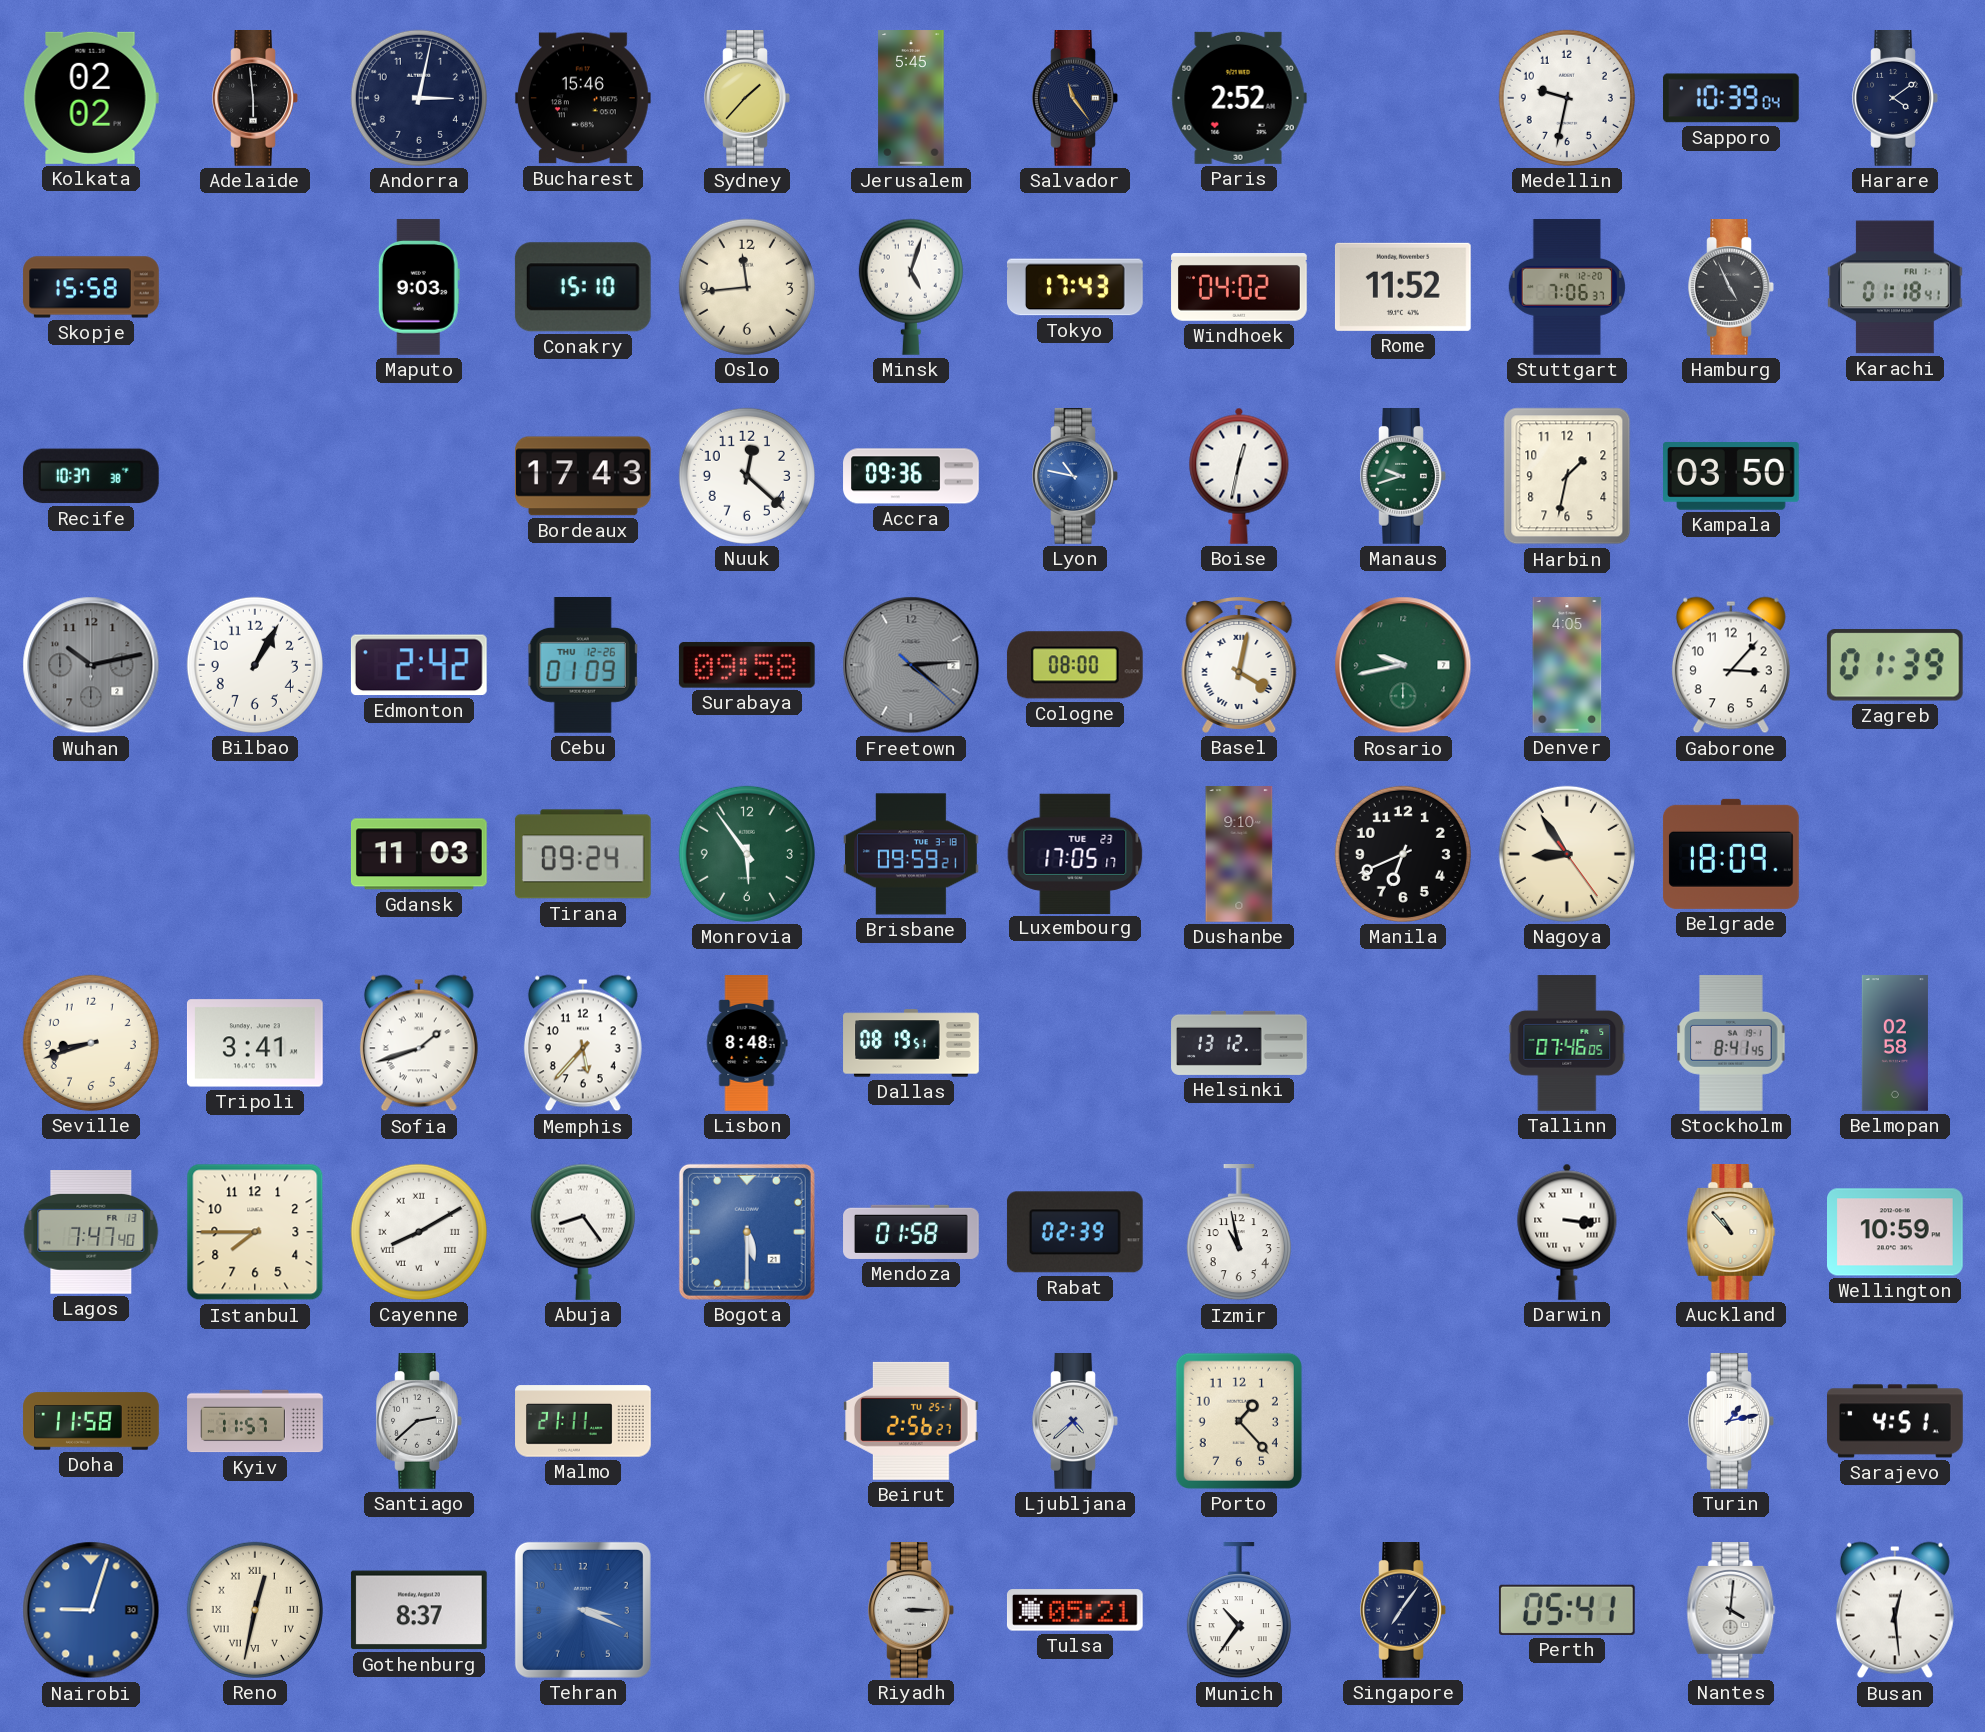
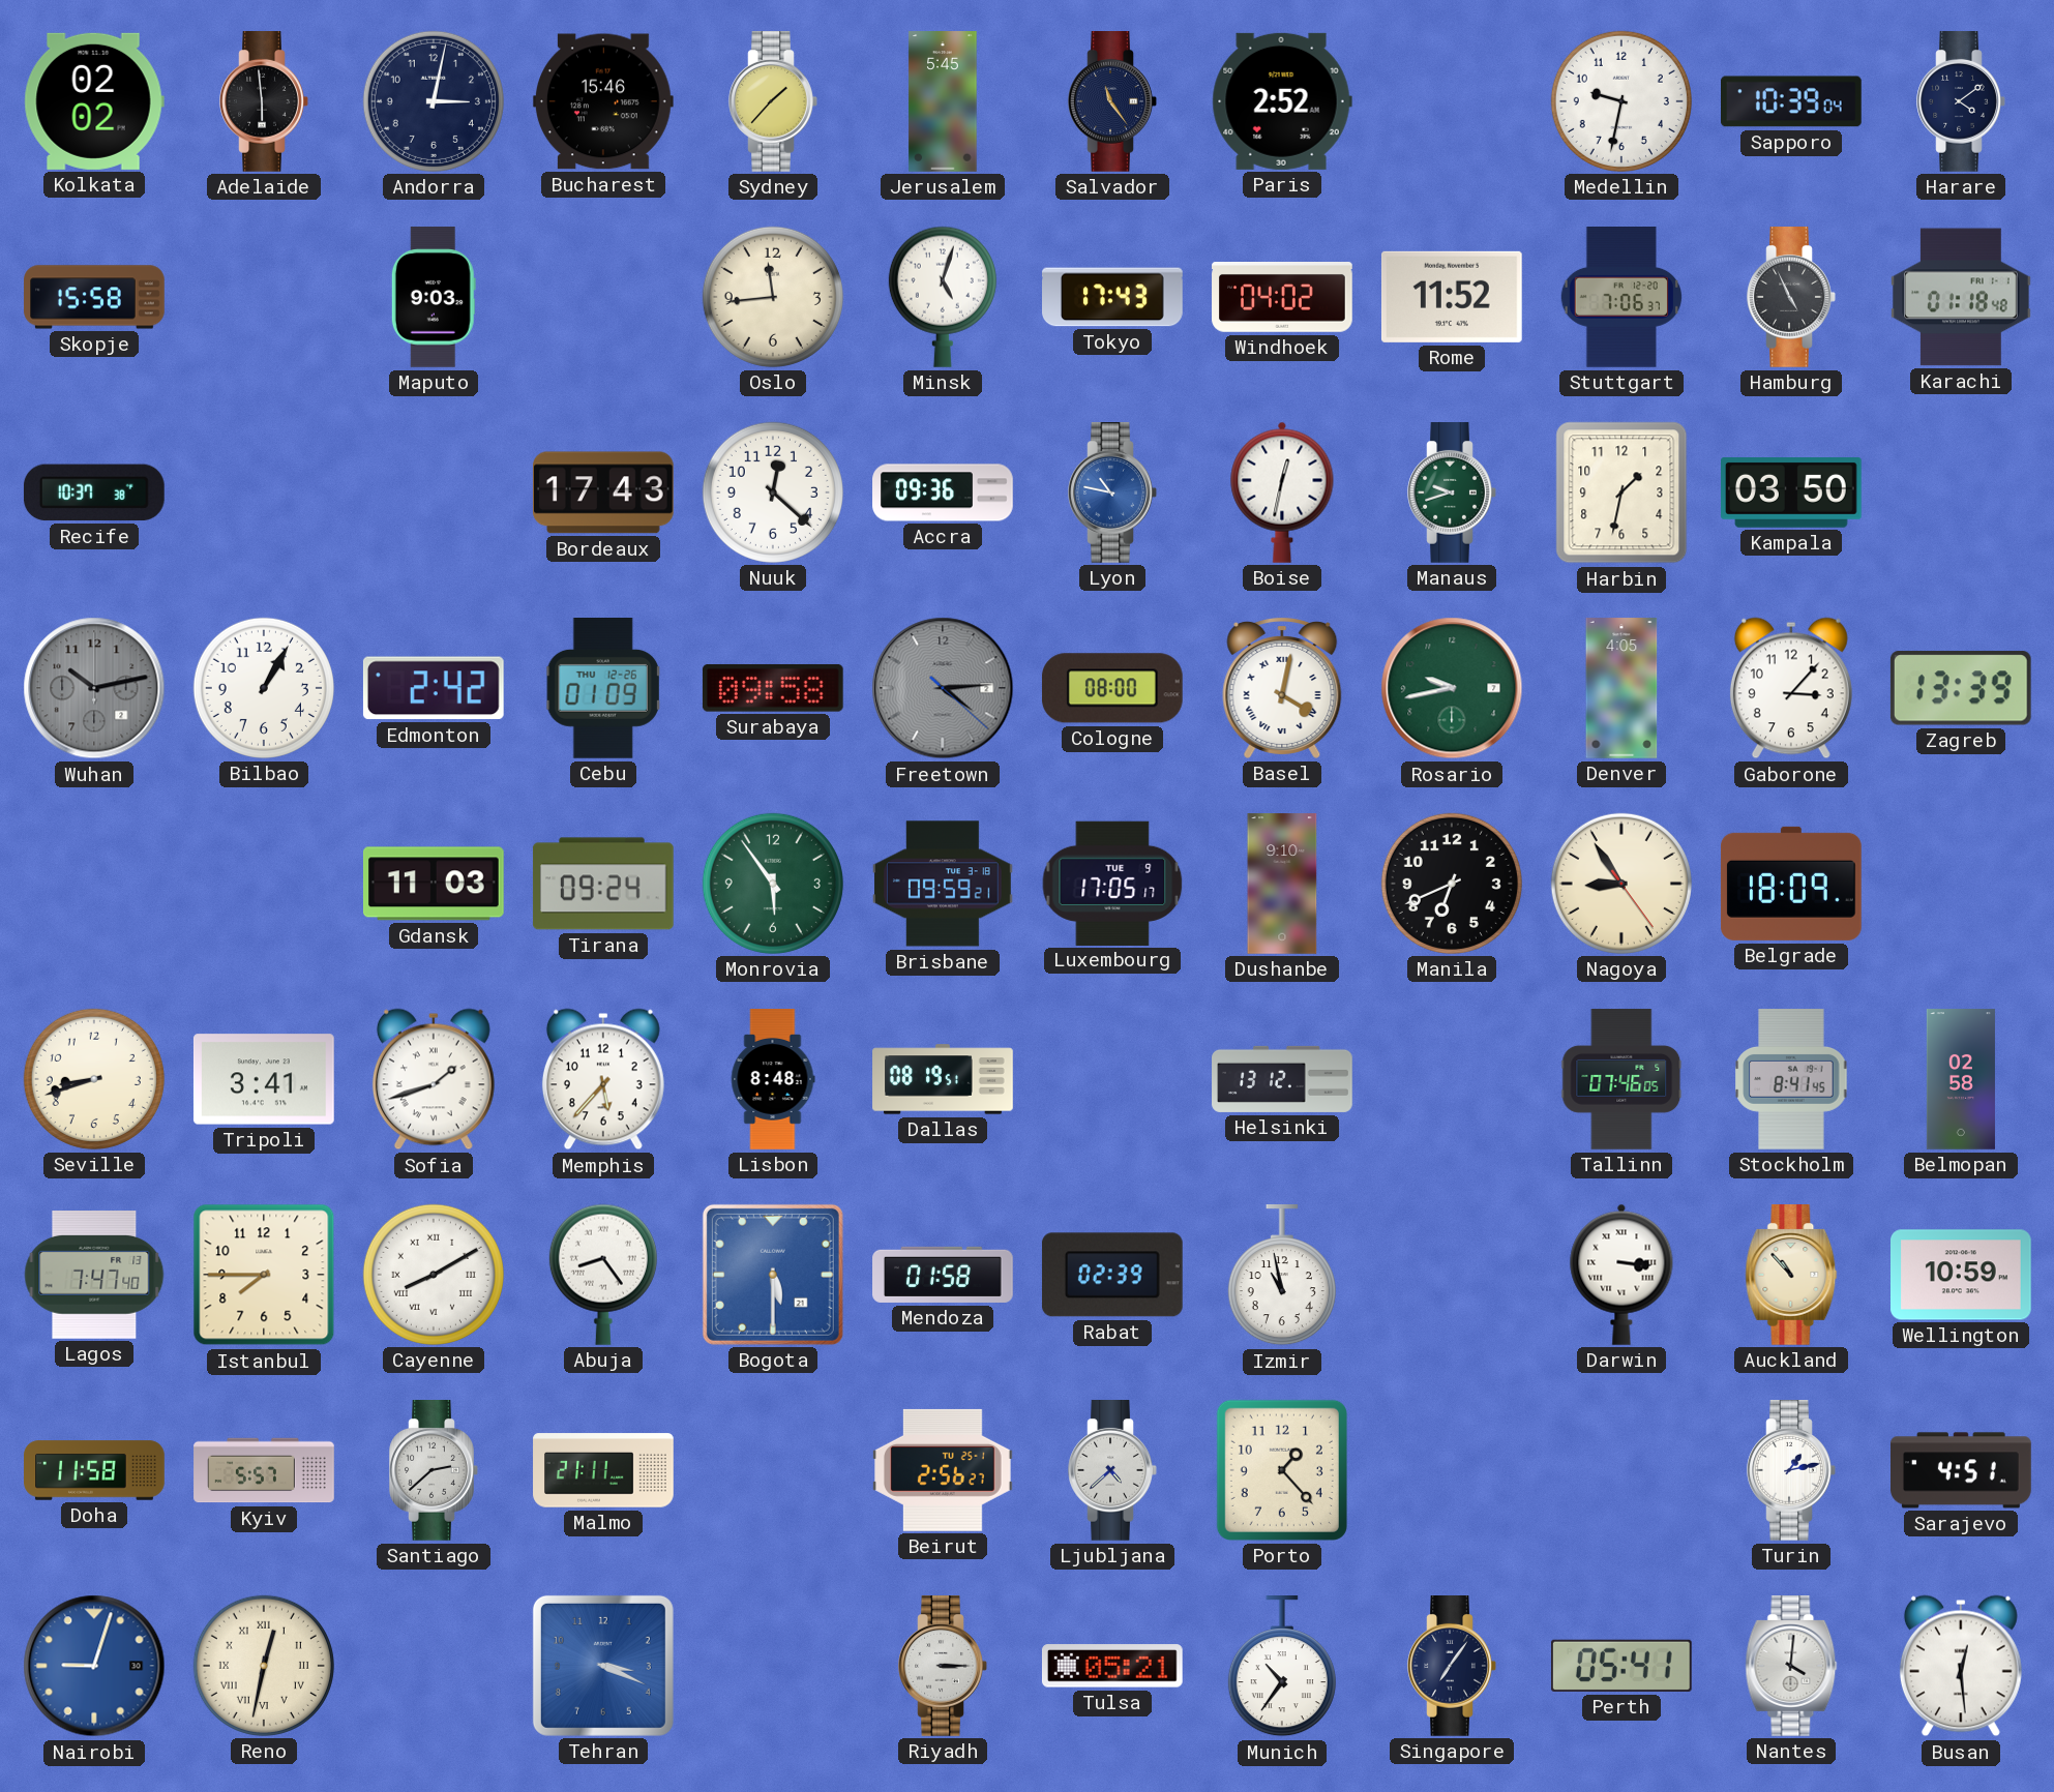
Conakry: 15:10 -> none
Karachi: 01:18:41 -> 01:18:48
Zagreb: 01:39 -> 13:39
Luxembourg date: TUE 23 -> TUE 9
Kyiv: 11:57 -> 5:57
Gothenburg: 8:37 -> none
